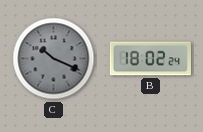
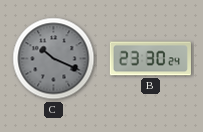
B: 18:02 -> 23:30
